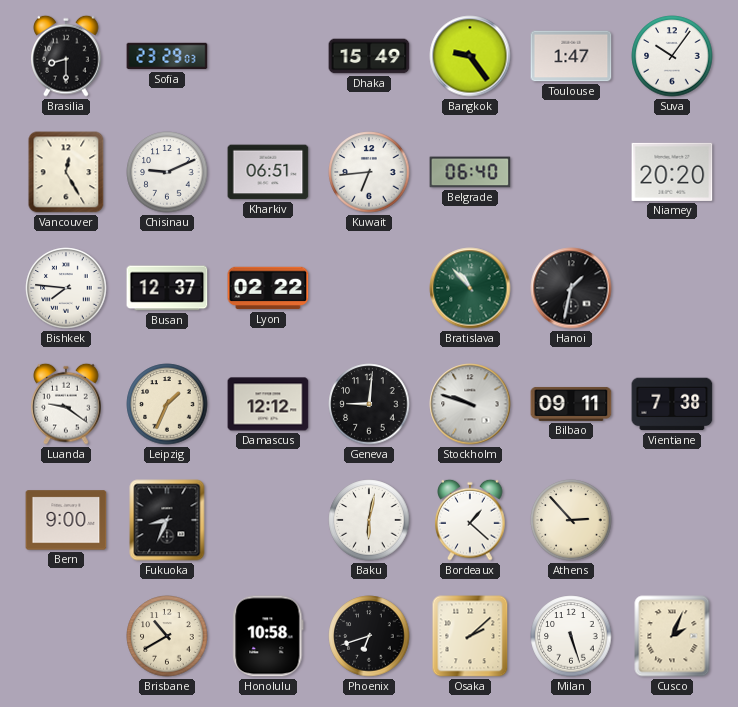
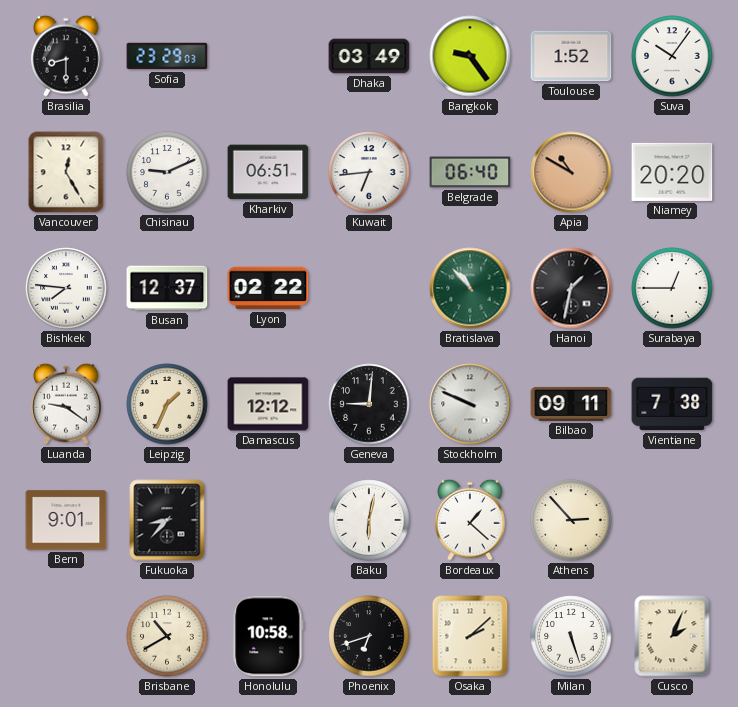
Dhaka: 15:49 -> 03:49
Toulouse: 1:47 -> 1:52
Apia: none -> 10:50
Surabaya: none -> 12:45
Stockholm: 9:48 -> 9:49
Bern: 9:00 -> 9:01
Fukuoka: 8:34 -> 8:37
